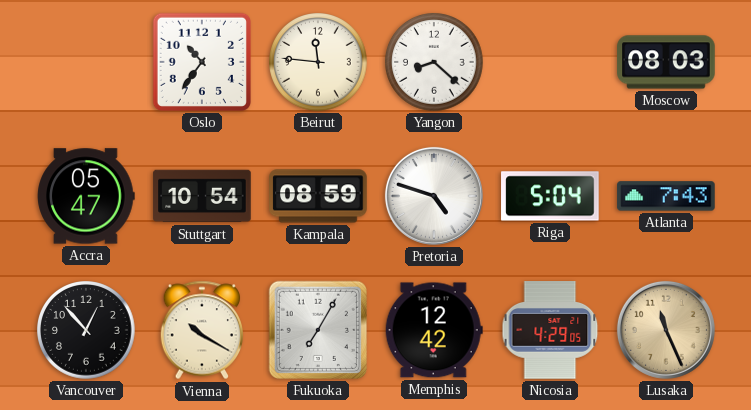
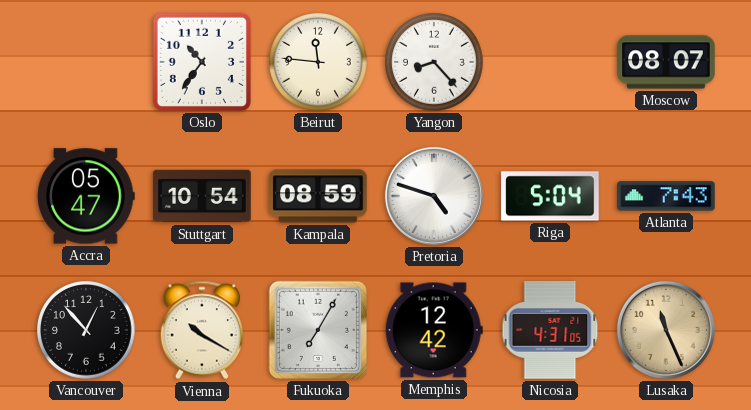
Yangon: 8:22 -> 8:23
Moscow: 08:03 -> 08:07
Nicosia: 4:29 -> 4:31
